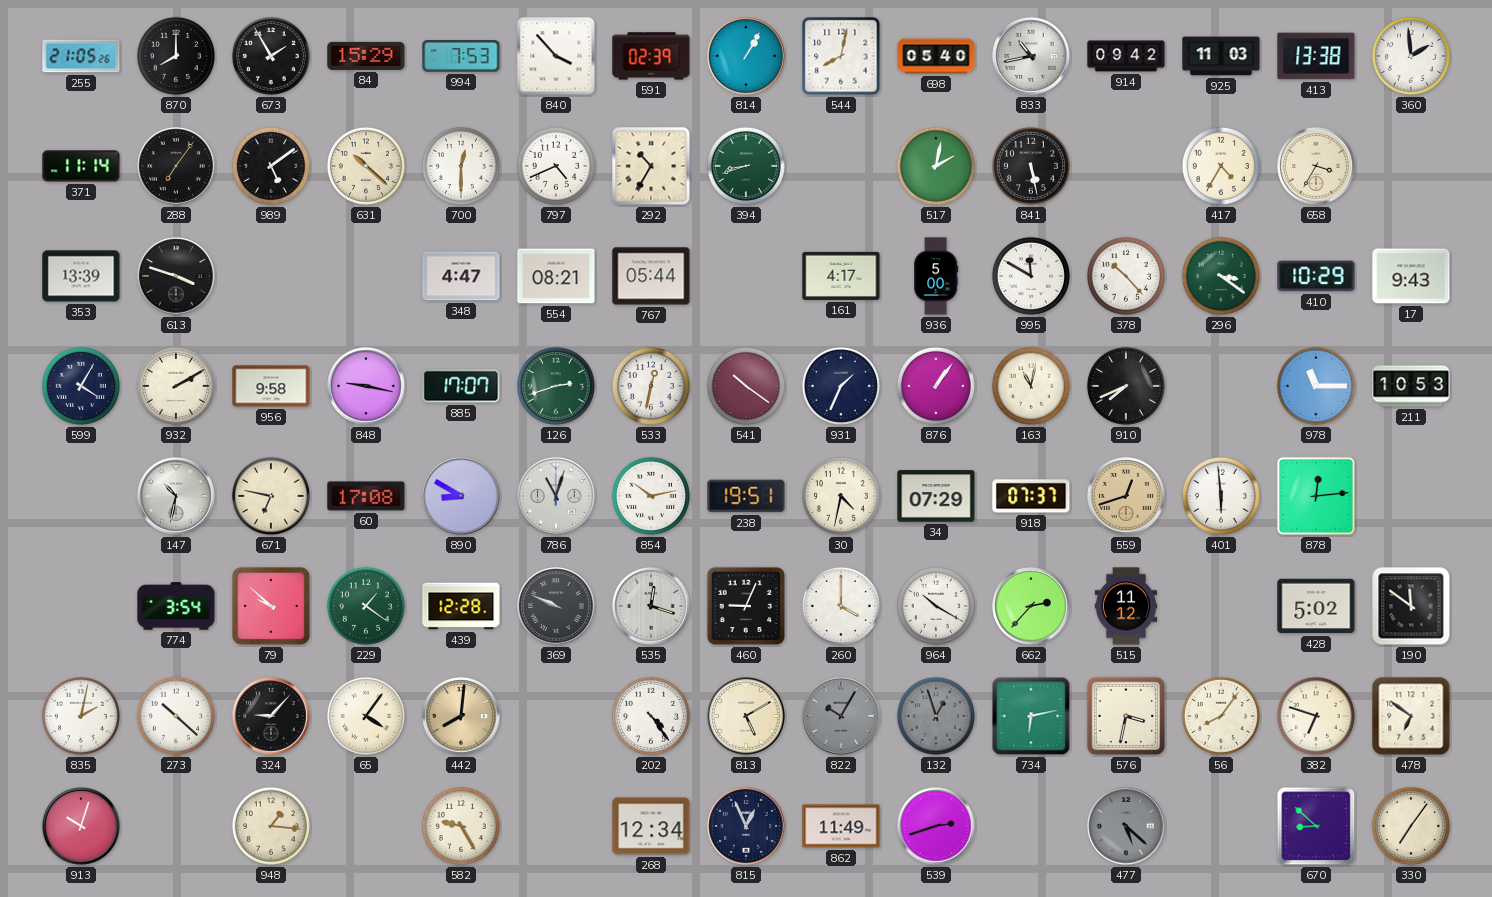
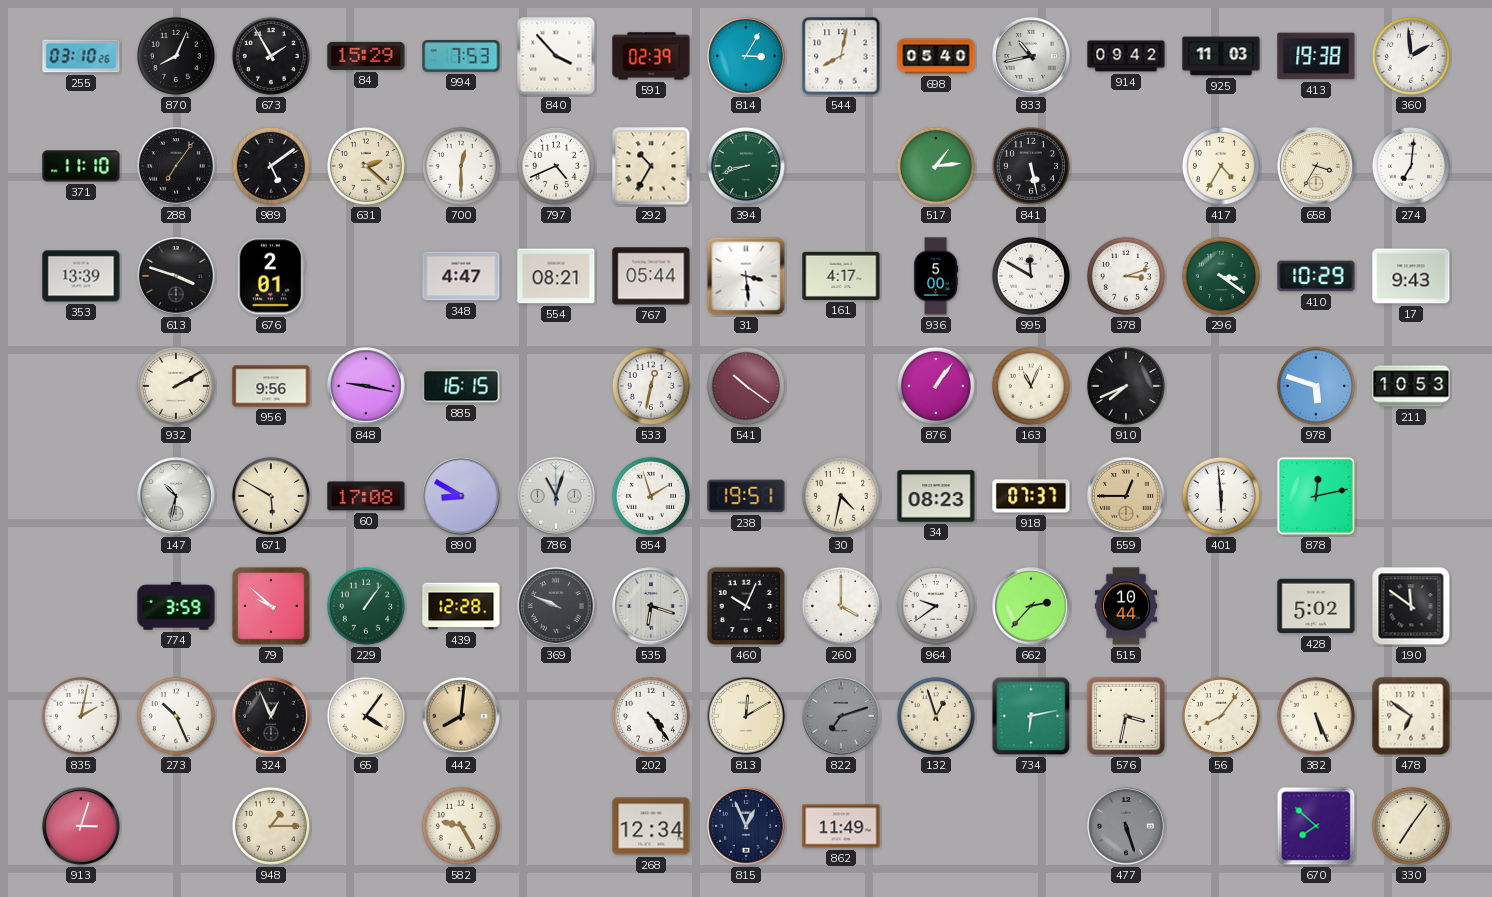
255: 21:05 -> 03:10
870: 8:00 -> 8:04
814: 1:05 -> 3:05
413: 13:38 -> 19:38
371: 11:14 -> 11:10
631: 10:22 -> 2:22
517: 2:02 -> 1:14
274: none -> 7:01
676: none -> 2:01
31: none -> 3:29
378: 10:23 -> 3:12
599: 4:05 -> none
956: 9:58 -> 9:56
885: 17:07 -> 16:15
126: 2:42 -> none
931: 1:34 -> none
163: 11:02 -> 11:04
978: 11:15 -> 5:48
671: 6:47 -> 5:50
854: 10:13 -> 1:57
34: 07:29 -> 08:23
559: 12:42 -> 12:45
878: 12:14 -> 12:13
774: 3:54 -> 3:59
229: 1:21 -> 1:06
535: 12:18 -> 6:18
460: 9:04 -> 10:04
964: 10:20 -> 9:39
515: 11:12 -> 10:44
273: 10:22 -> 10:26
324: 9:07 -> 12:56
813: 5:10 -> 12:10
822: 10:05 -> 7:12
132 dial: grey -> cream
382: 6:48 -> 5:26
913: 10:03 -> 3:03
948: 1:16 -> 1:15
539: 2:42 -> none
477: 5:22 -> 5:27
670: 8:52 -> 7:52
